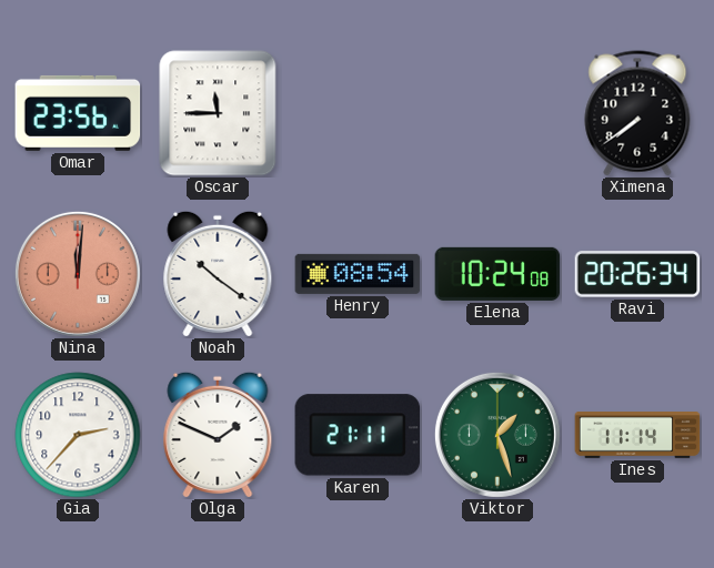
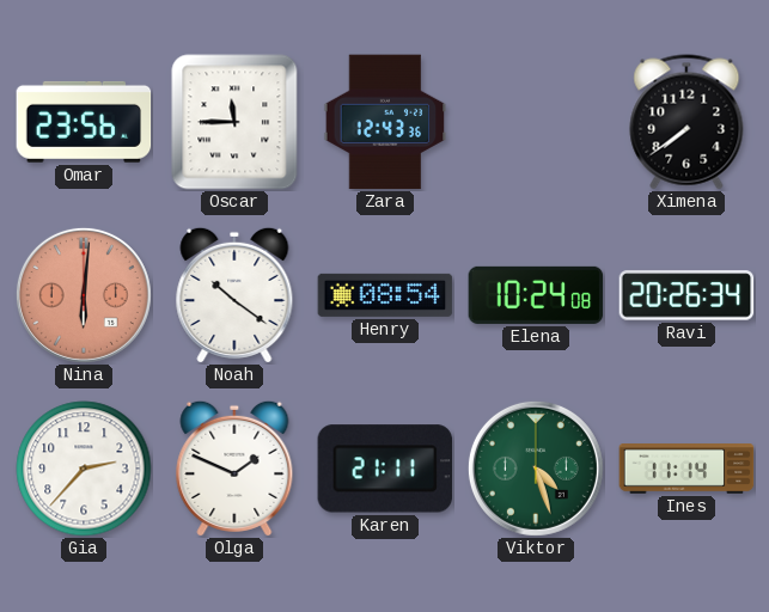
Zara: none -> 12:43
Nina: 12:01 -> 6:01
Viktor: 1:27 -> 4:27
